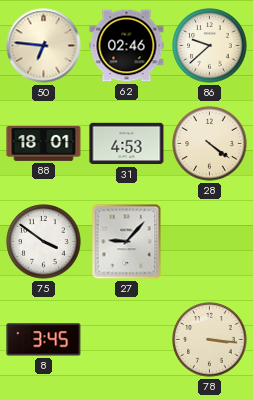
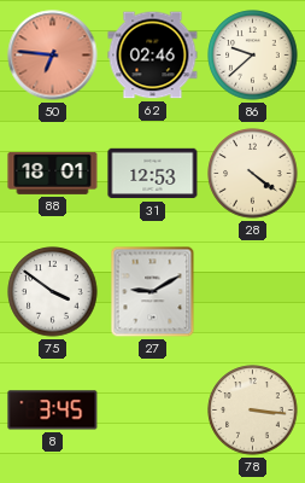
50 dial: cream -> salmon
31: 4:53 -> 12:53
27: 9:07 -> 9:10
